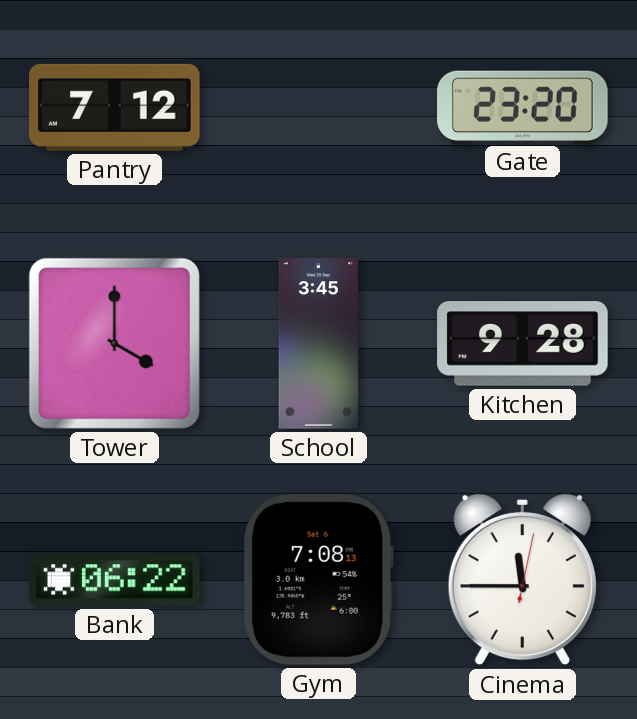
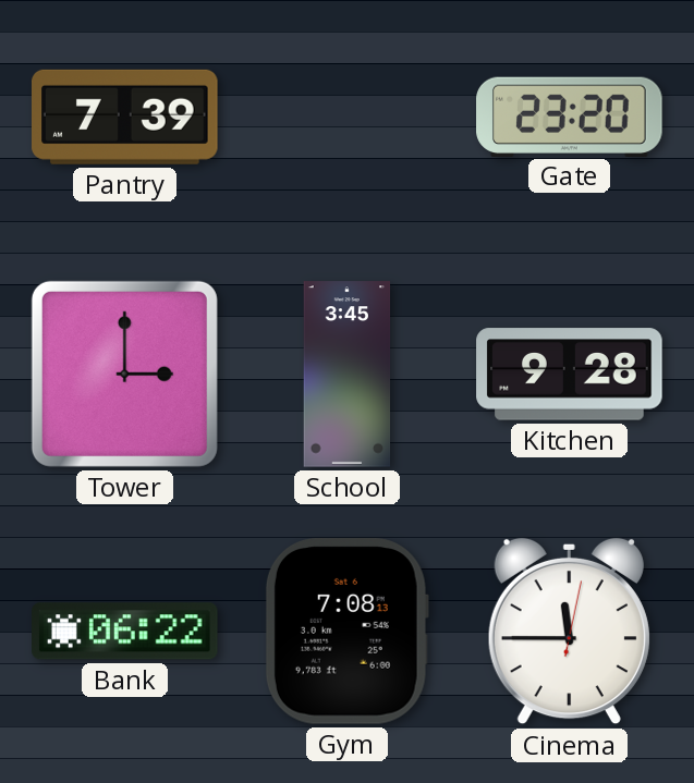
Pantry: 7:12 -> 7:39
Tower: 4:00 -> 3:00
